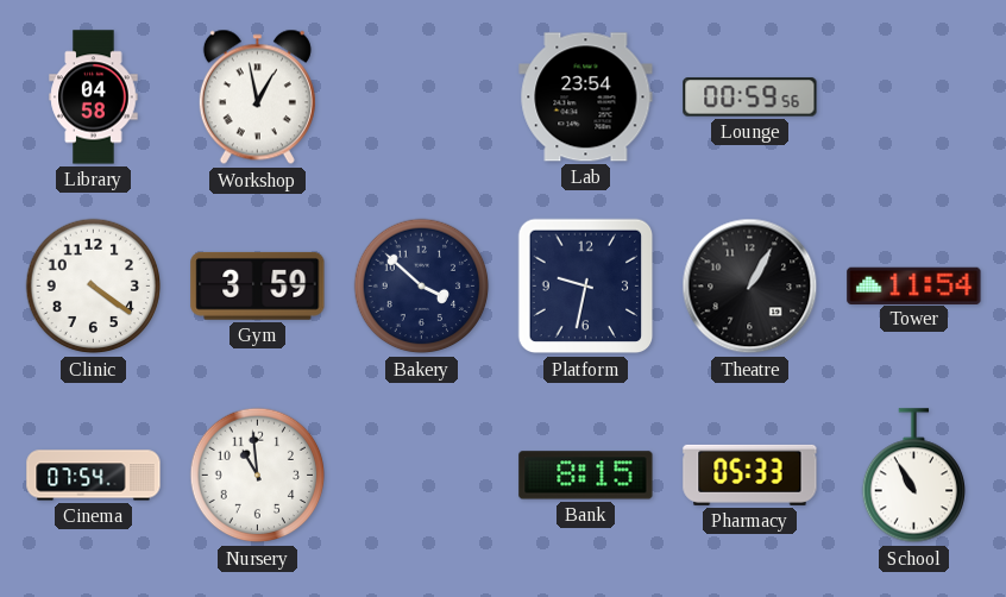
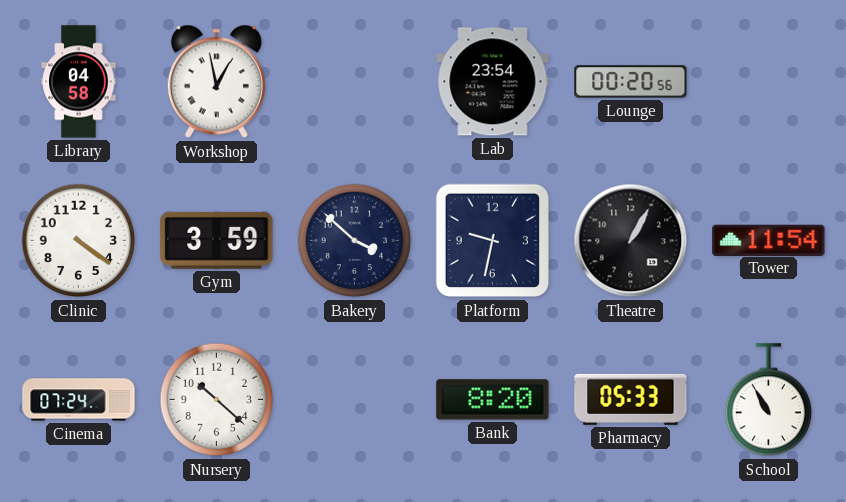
Lounge: 00:59 -> 00:20
Cinema: 07:54 -> 07:24
Nursery: 10:59 -> 10:22
Bank: 8:15 -> 8:20
